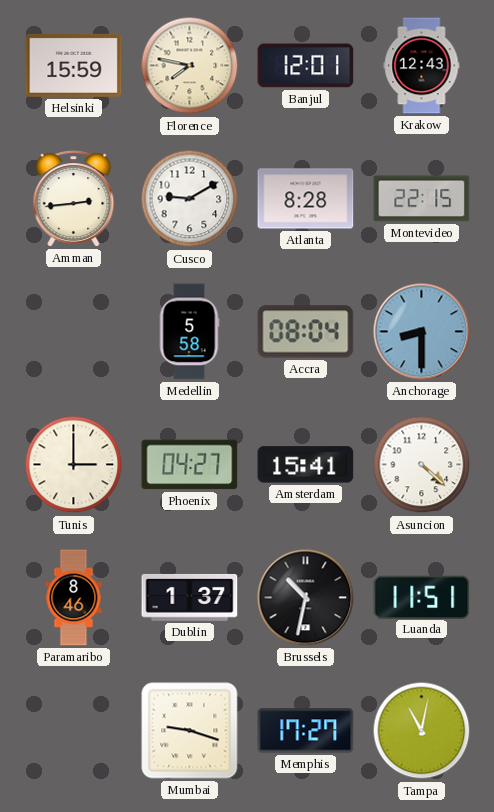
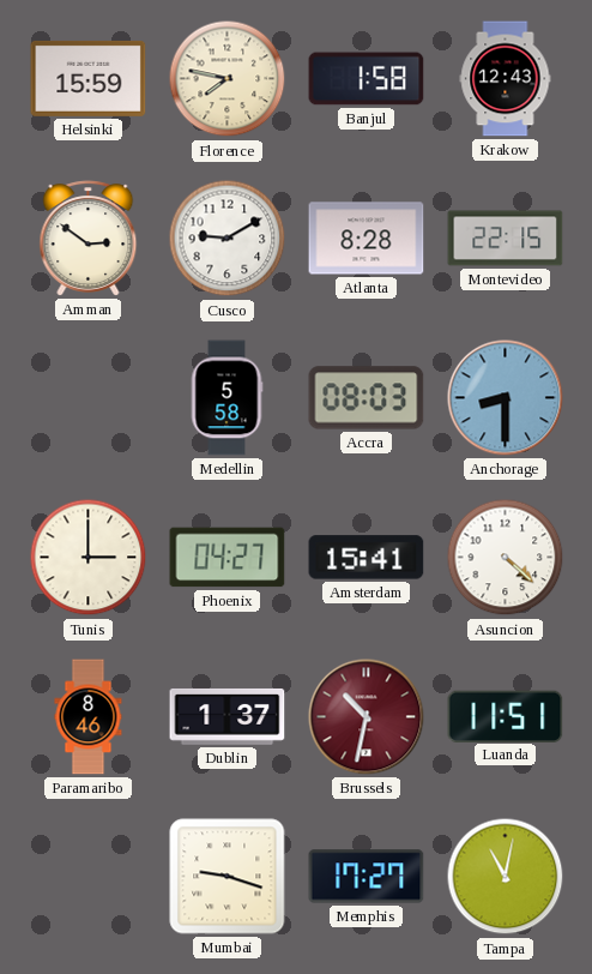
Banjul: 12:01 -> 1:58
Amman: 2:44 -> 2:51
Accra: 08:04 -> 08:03
Brussels dial: black -> burgundy
